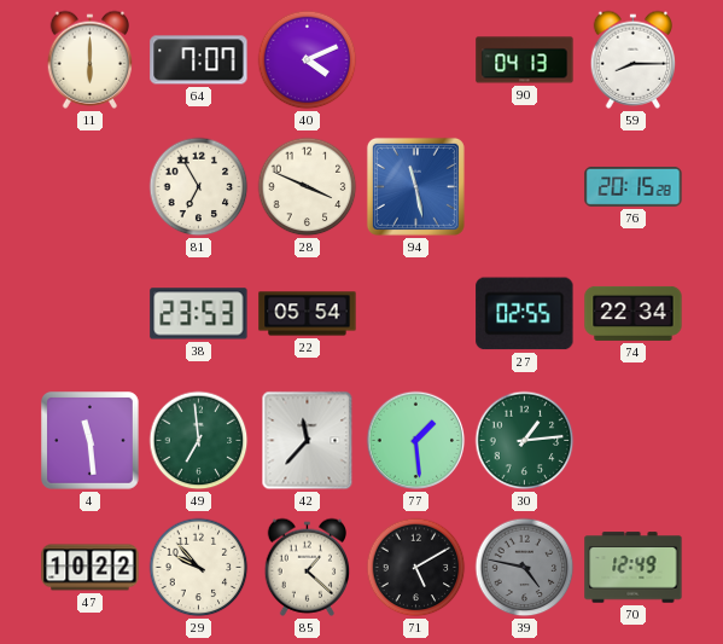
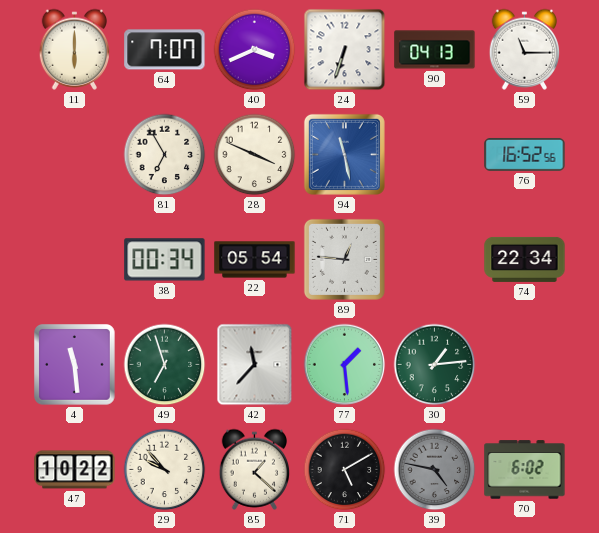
40: 4:11 -> 3:41
24: none -> 6:33
59: 8:15 -> 11:15
76: 20:15 -> 16:52
38: 23:53 -> 00:34
89: none -> 12:46
27: 02:55 -> none
49: 6:59 -> 6:57
70: 12:49 -> 6:02
